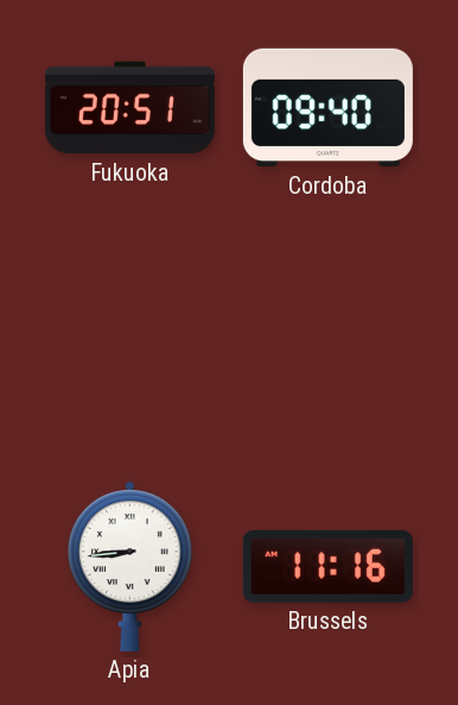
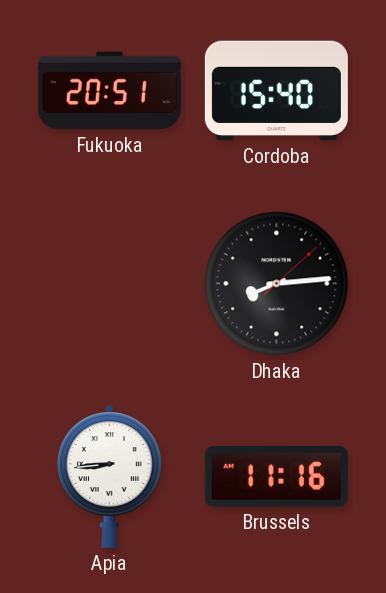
Cordoba: 09:40 -> 15:40
Dhaka: none -> 8:14
